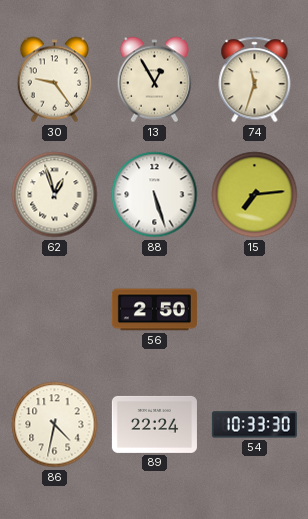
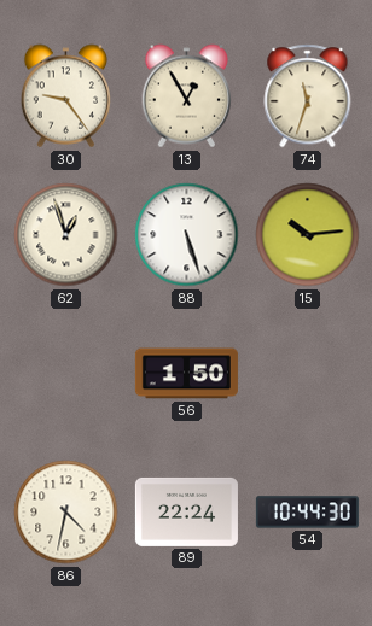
15: 7:14 -> 10:14
56: 2:50 -> 1:50
54: 10:33 -> 10:44
